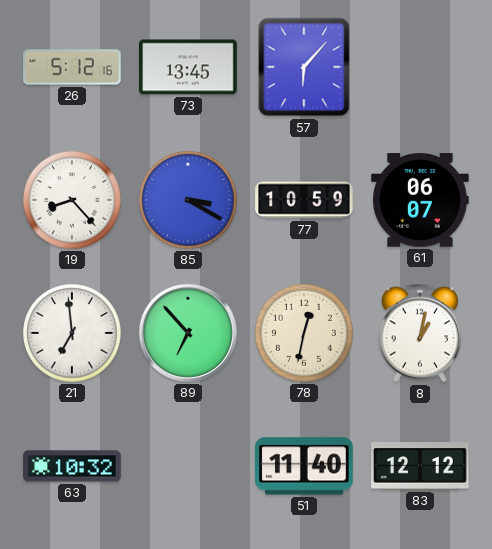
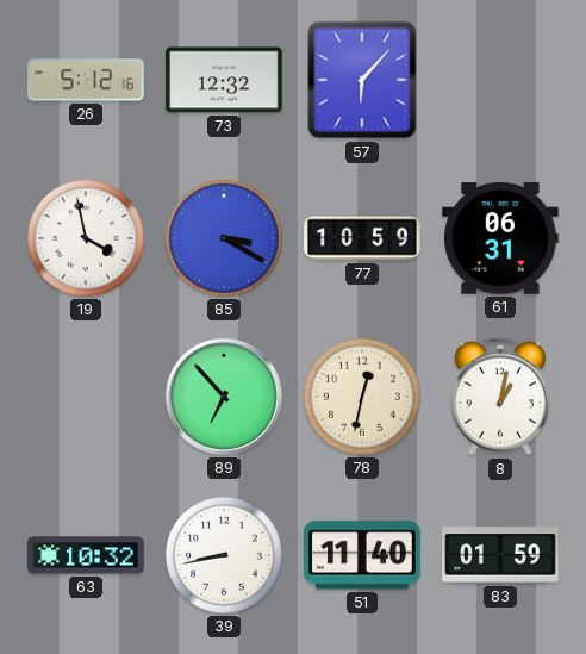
73: 13:45 -> 12:32
19: 8:23 -> 3:58
61: 06:07 -> 06:31
21: 6:59 -> none
39: none -> 8:43
83: 12:12 -> 01:59
